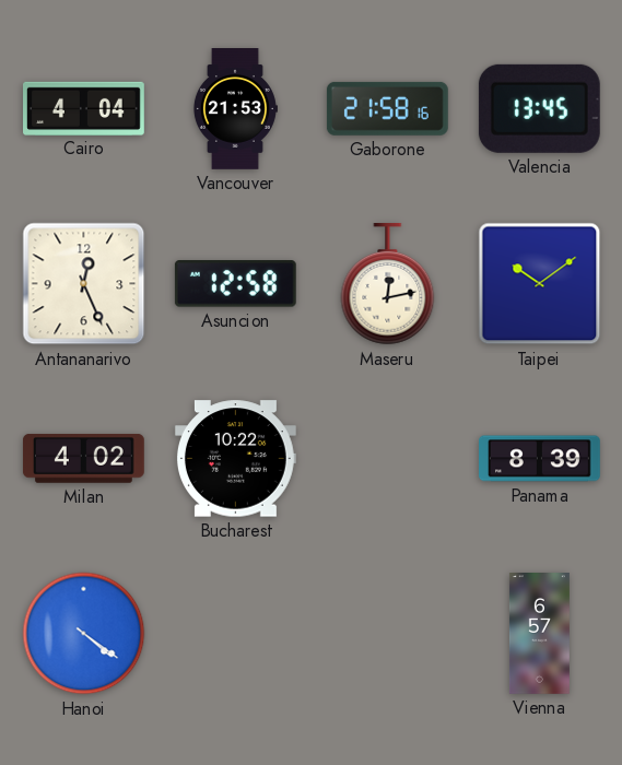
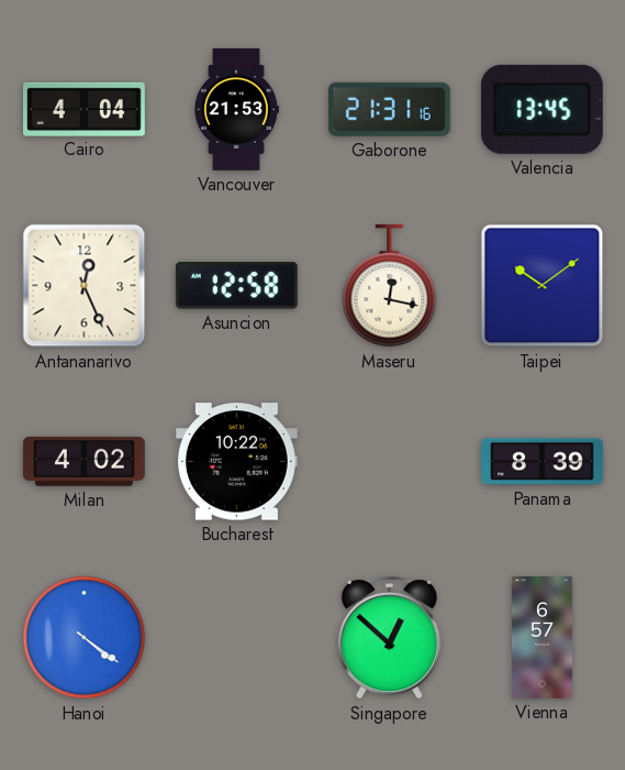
Gaborone: 21:58 -> 21:31
Maseru: 12:13 -> 12:17
Singapore: none -> 12:52
